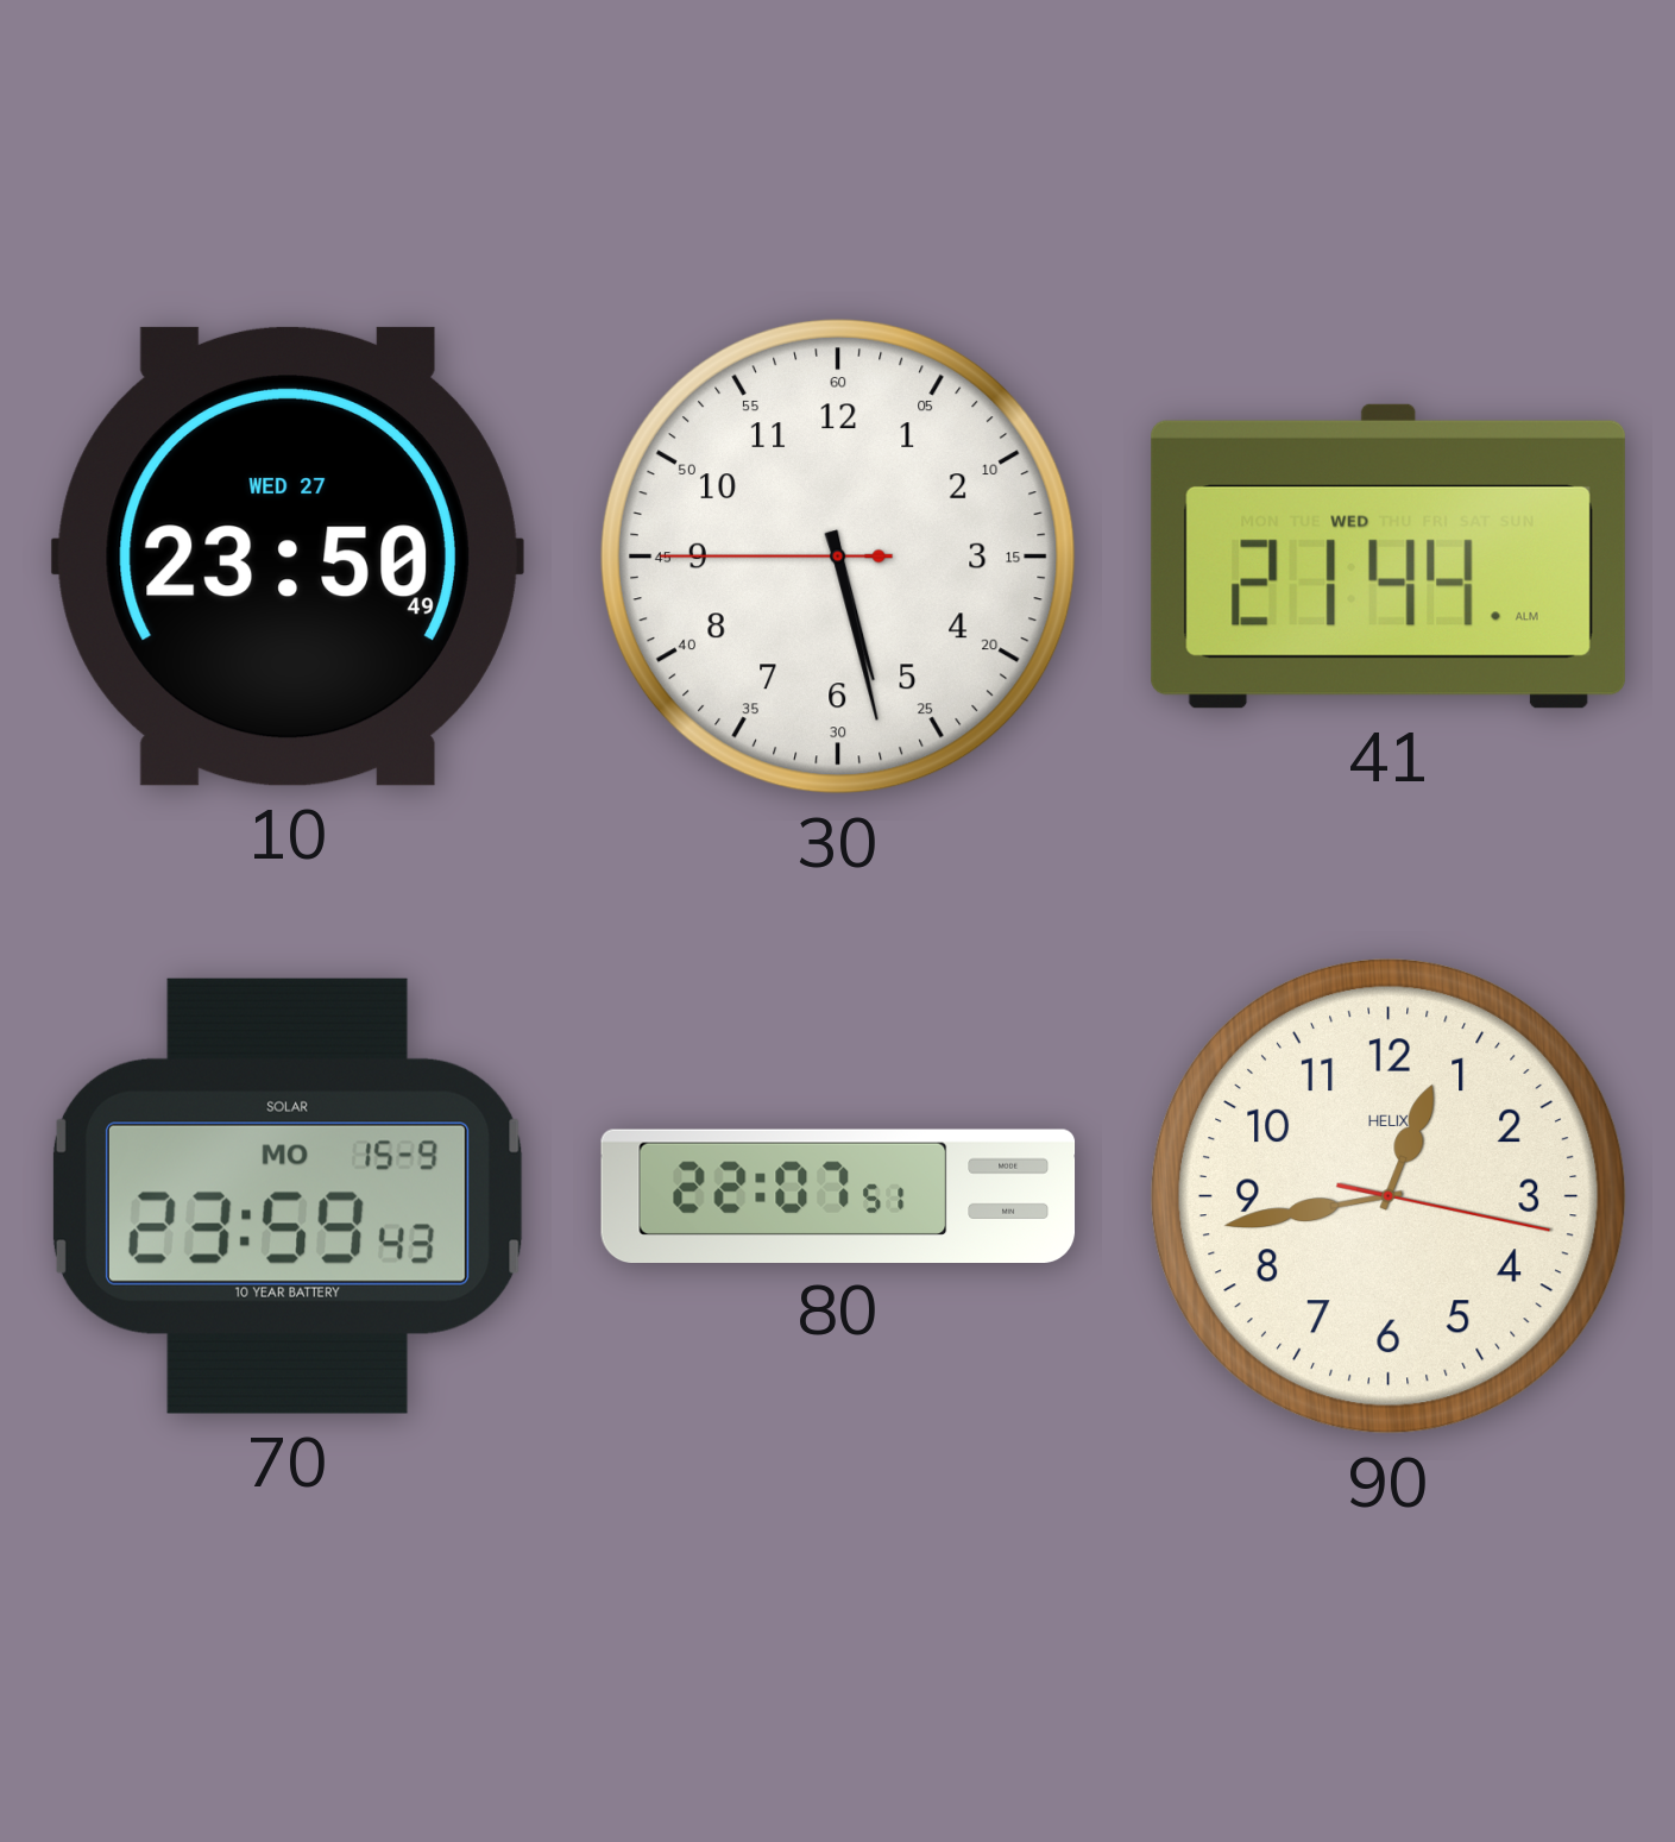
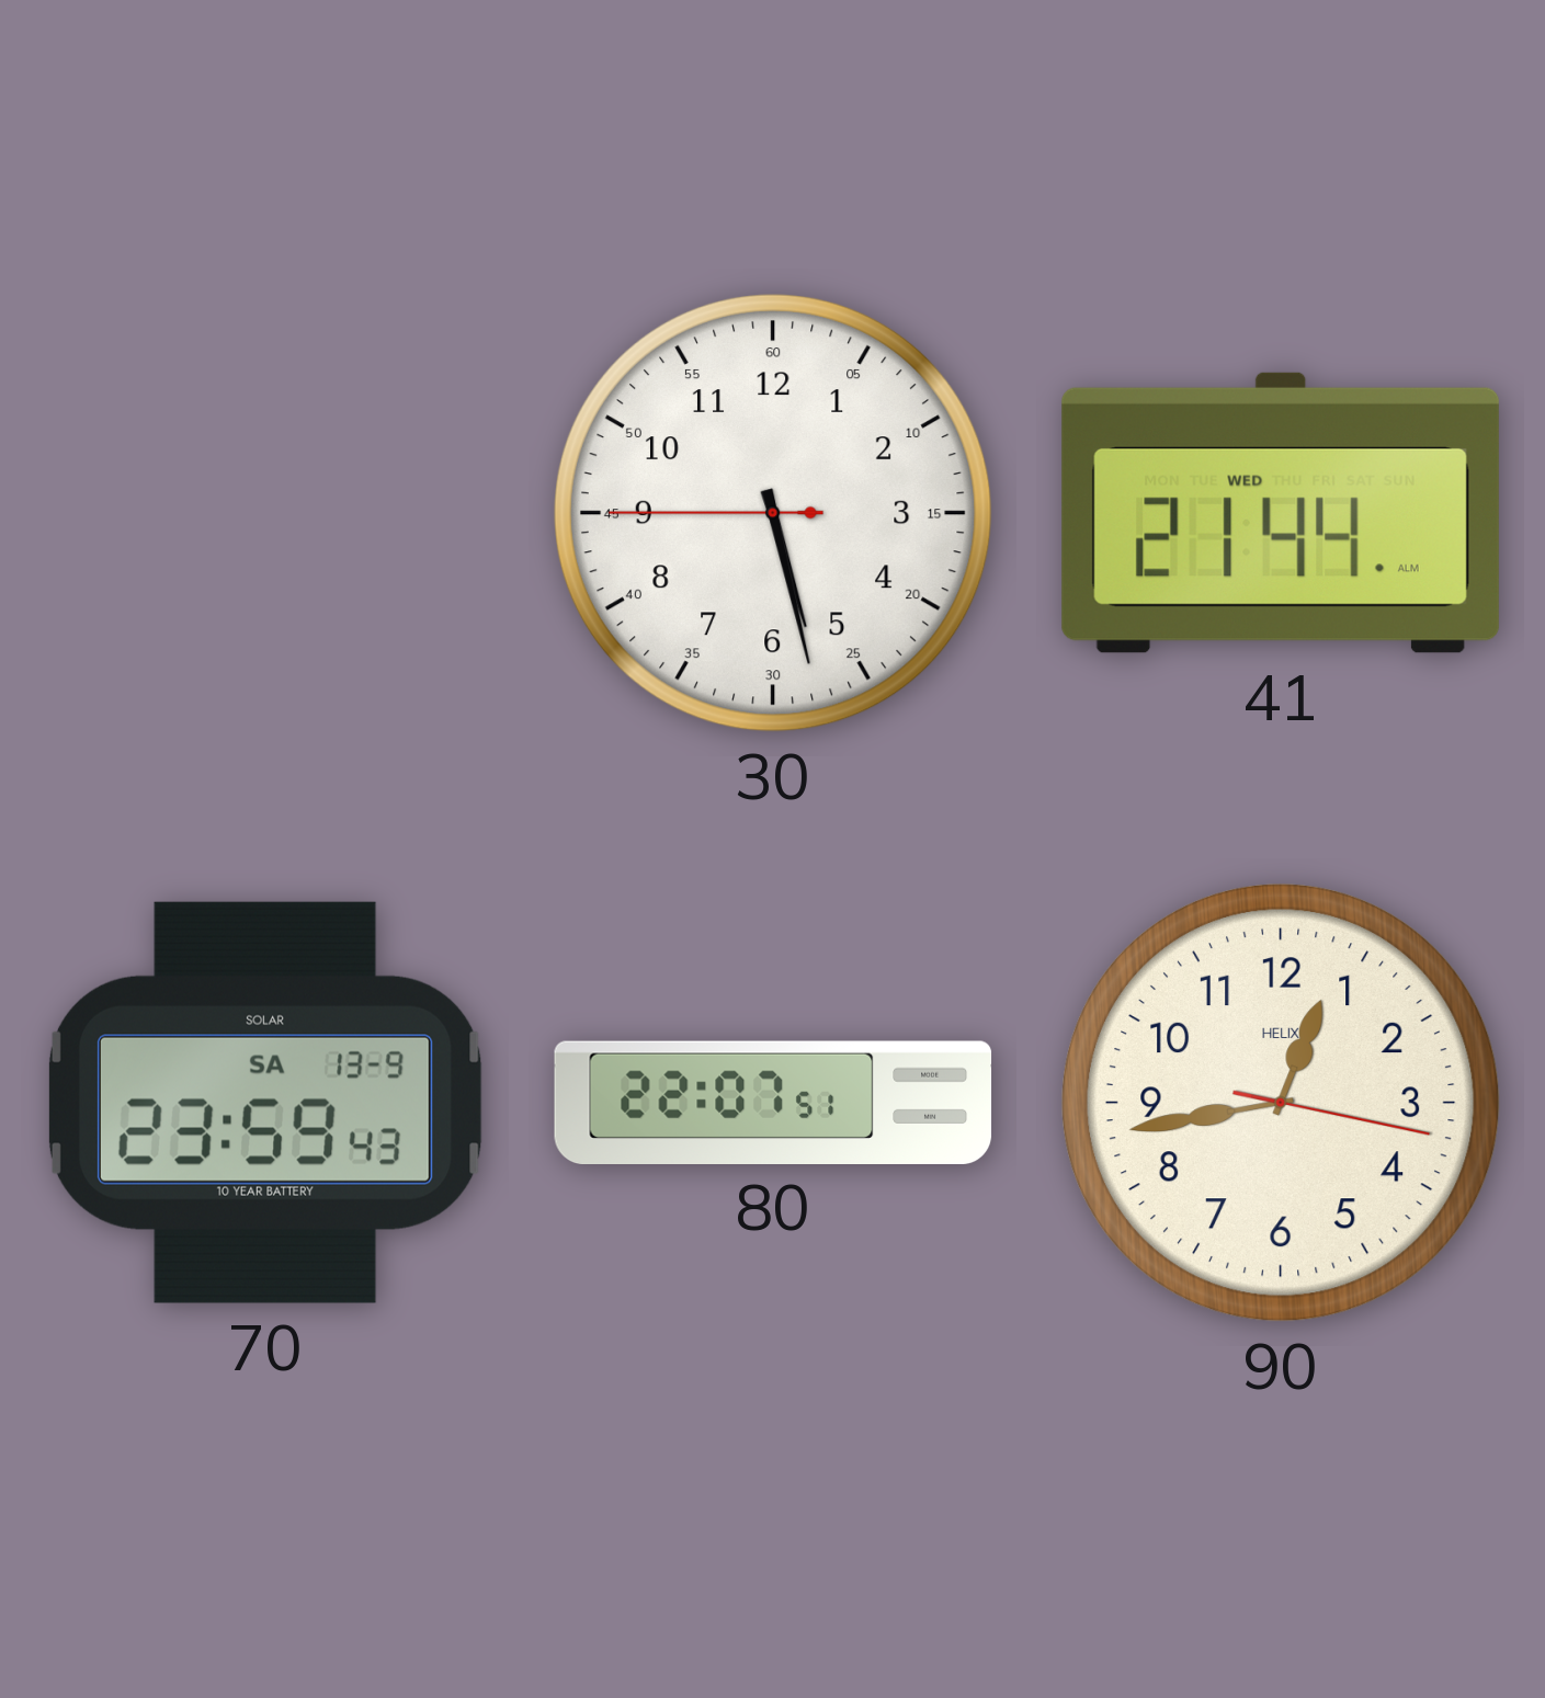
10: 23:50 -> none
70 date: MO 15-9 -> SA 13-9
